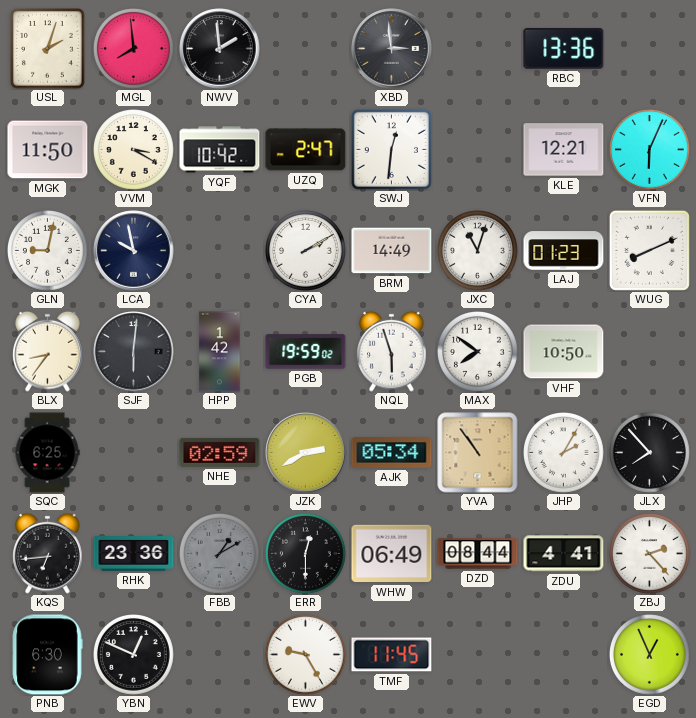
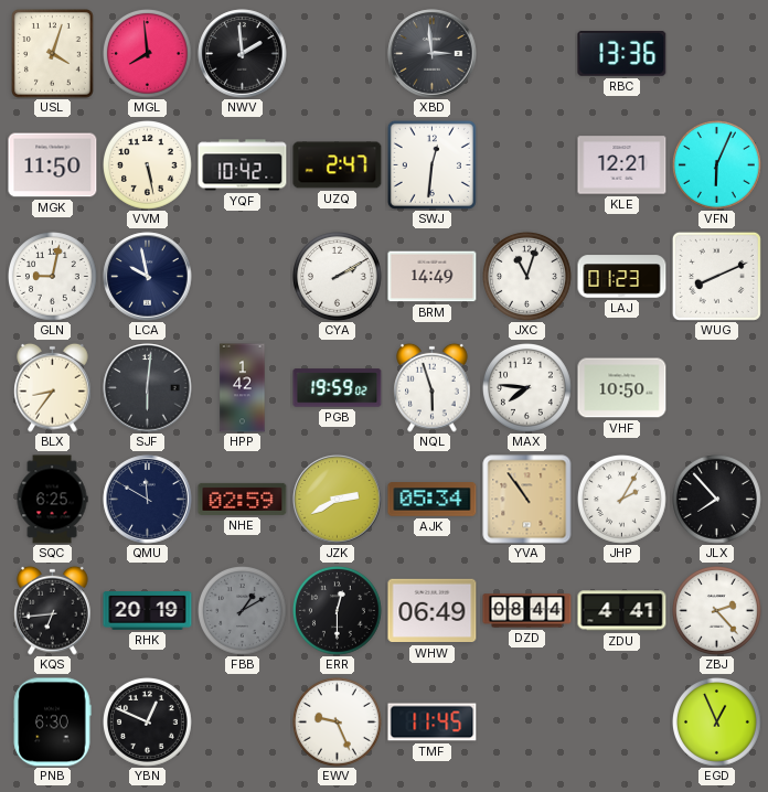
USL: 2:03 -> 4:03
VVM: 3:20 -> 5:28
MAX: 7:51 -> 7:46
QMU: none -> 11:50
RHK: 23:36 -> 20:19
EWV: 9:25 -> 9:26
